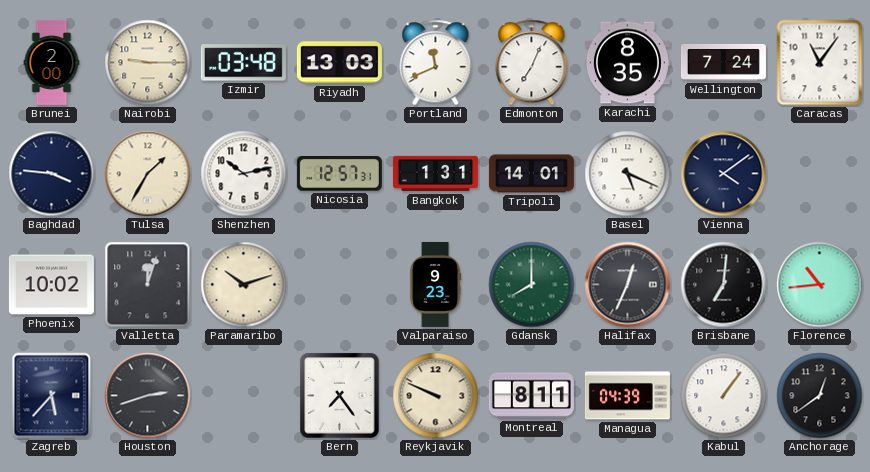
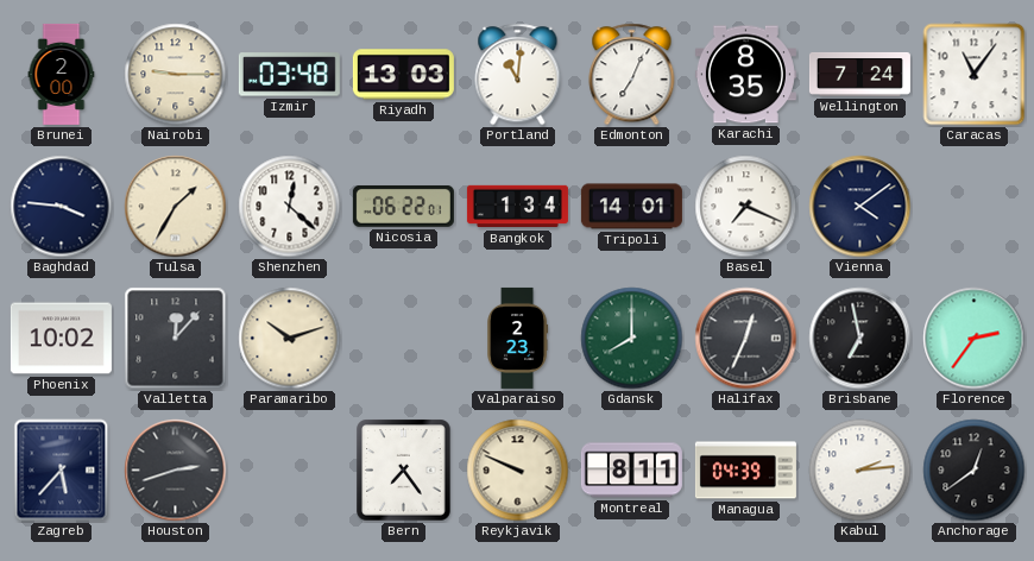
Portland: 11:41 -> 11:01
Shenzhen: 10:13 -> 12:22
Nicosia: 12:57 -> 06:22
Bangkok: 1:31 -> 1:34
Basel: 5:19 -> 7:19
Valletta: 12:03 -> 12:07
Valparaiso: 9:23 -> 2:23
Brisbane: 7:01 -> 6:58
Florence: 10:44 -> 2:36
Kabul: 1:06 -> 2:14
